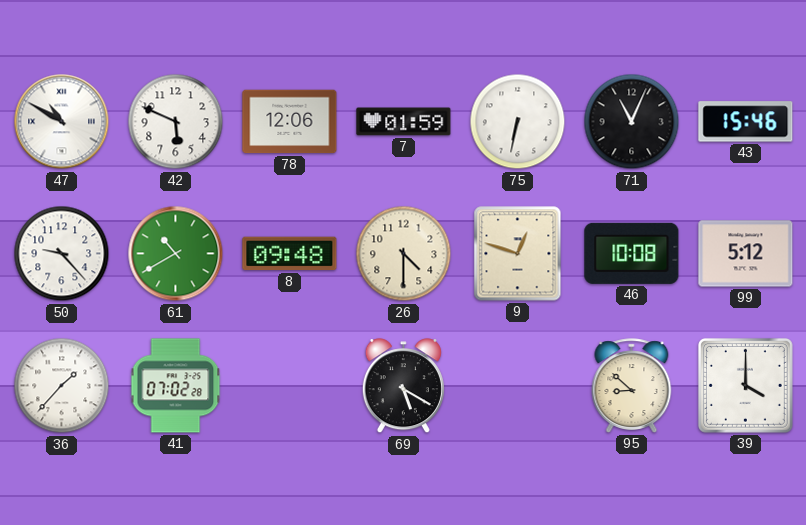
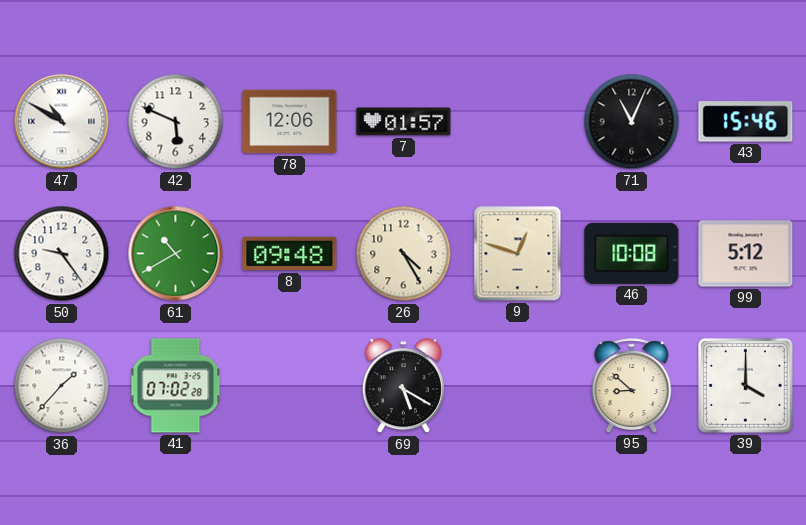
7: 01:59 -> 01:57
75: 6:32 -> none
50: 9:23 -> 9:24
26: 4:30 -> 4:25
